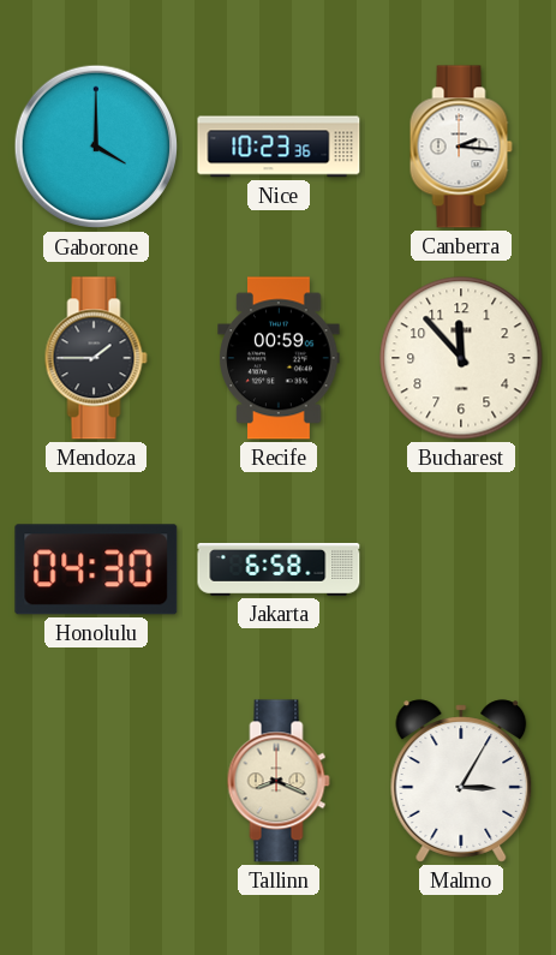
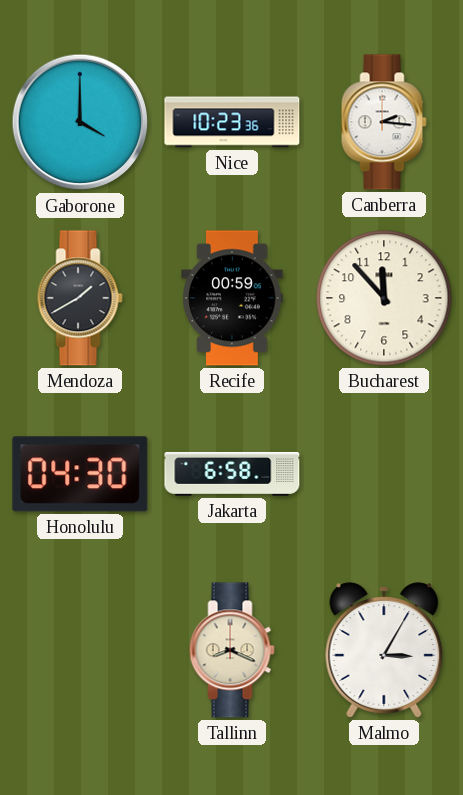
Mendoza: 1:45 -> 1:40
